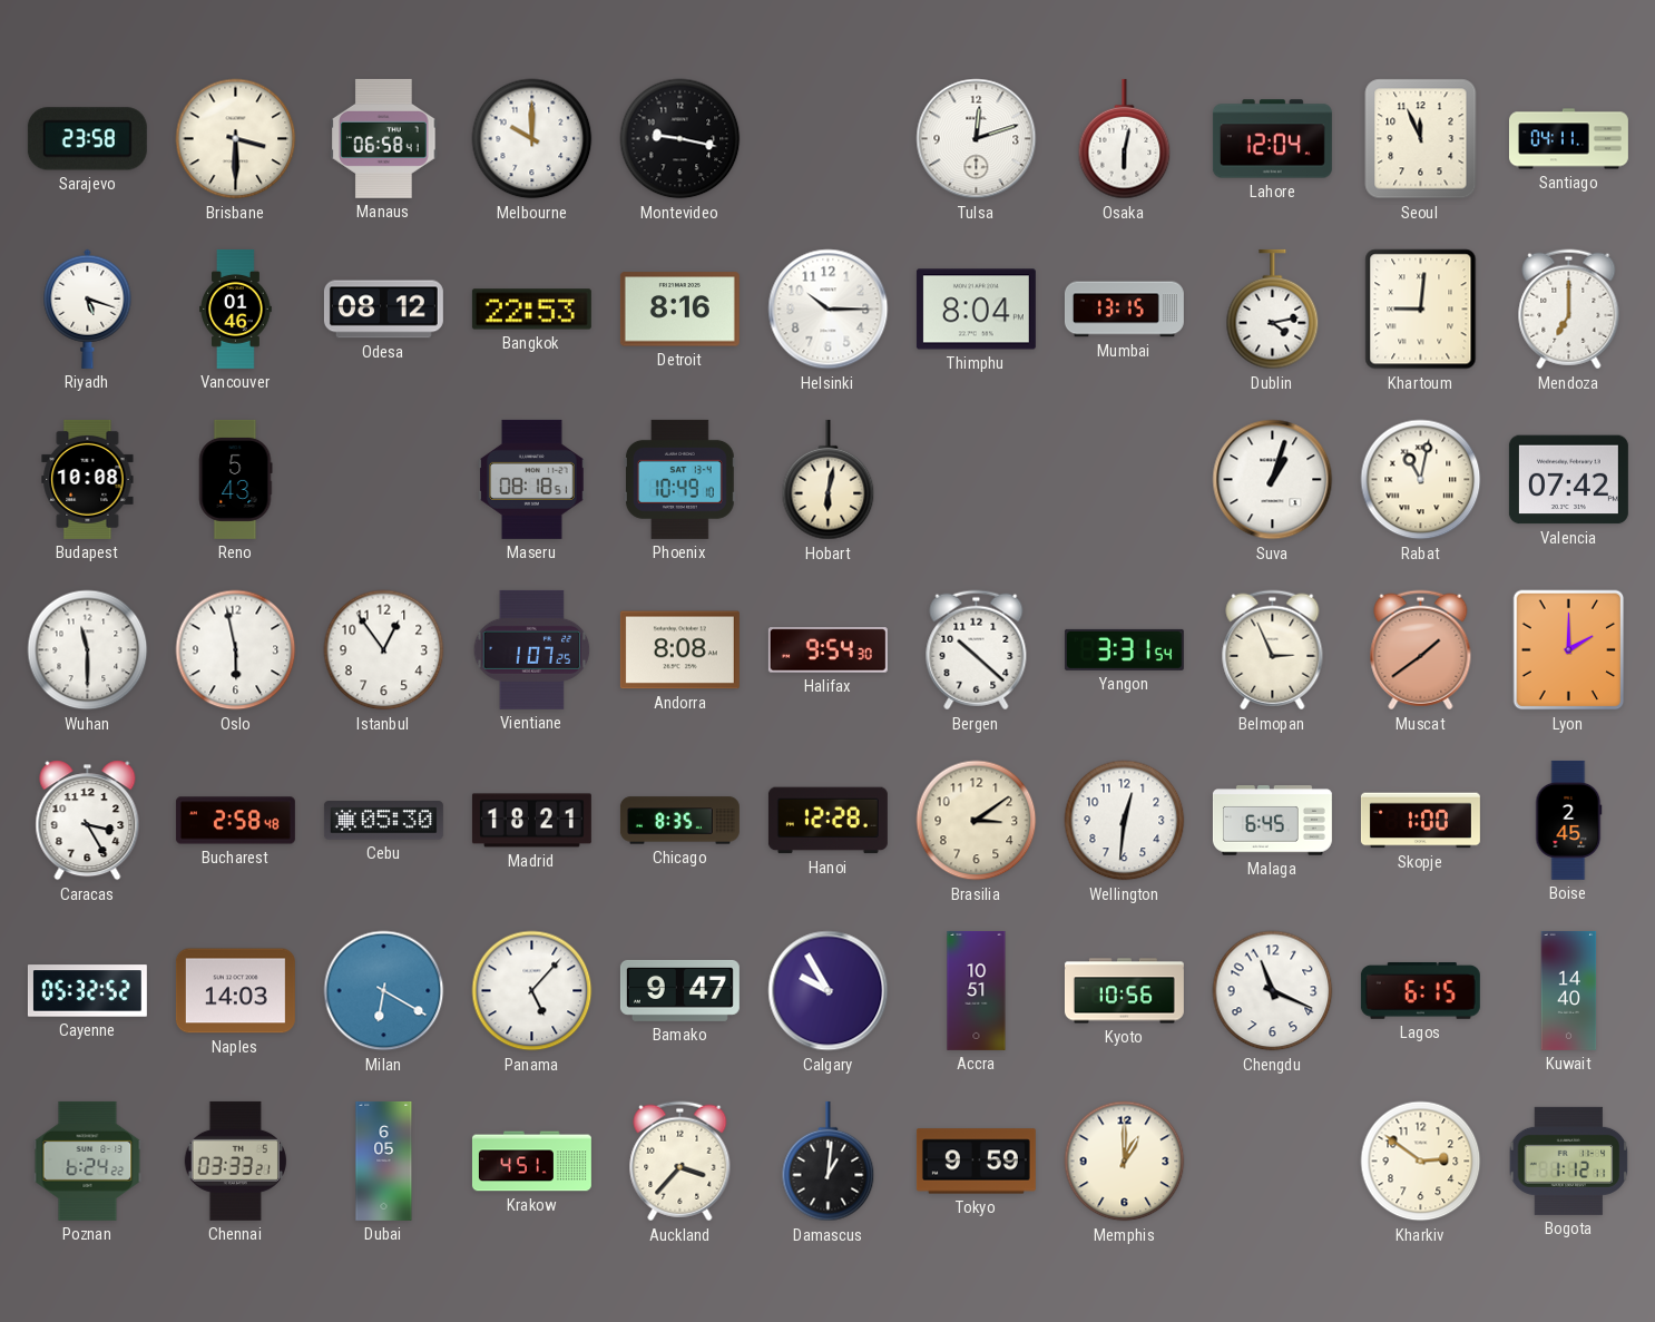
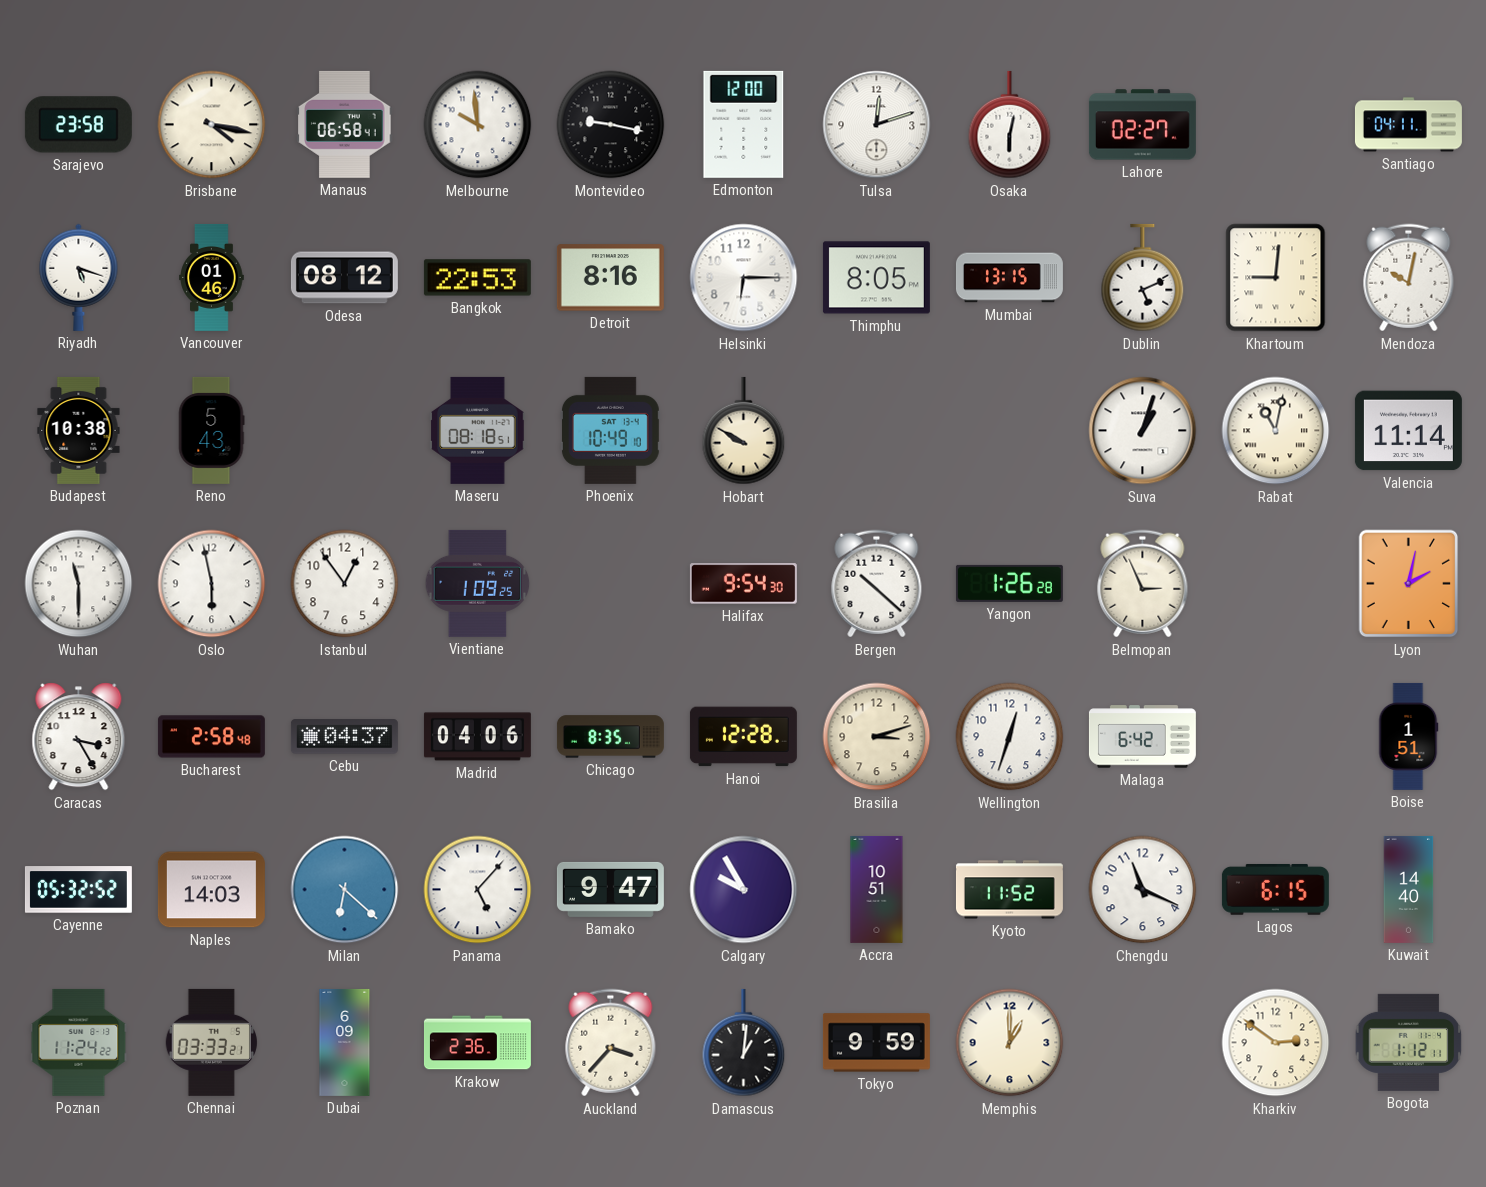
Brisbane: 3:30 -> 4:17
Melbourne: 10:00 -> 9:59
Edmonton: none -> 12:00
Lahore: 12:04 -> 02:27
Seoul: 11:56 -> none
Helsinki: 10:15 -> 6:15
Thimphu: 8:04 -> 8:05
Dublin: 4:13 -> 5:11
Mendoza: 7:00 -> 10:02
Budapest: 10:08 -> 10:38
Hobart: 6:02 -> 9:50
Valencia: 07:42 -> 11:14
Vientiane: 1:07 -> 1:09
Andorra: 8:08 -> none
Yangon: 3:31 -> 1:26
Muscat: 1:39 -> none
Lyon: 2:00 -> 2:02
Cebu: 05:30 -> 04:37
Madrid: 18:21 -> 04:06
Brasilia: 3:09 -> 3:12
Wellington: 12:31 -> 12:33
Malaga: 6:45 -> 6:42
Skopje: 1:00 -> none
Boise: 2:45 -> 1:51
Milan: 6:20 -> 6:22
Kyoto: 10:56 -> 11:52
Poznan: 6:24 -> 11:24
Dubai: 6:05 -> 6:09
Krakow: 4:51 -> 2:36
